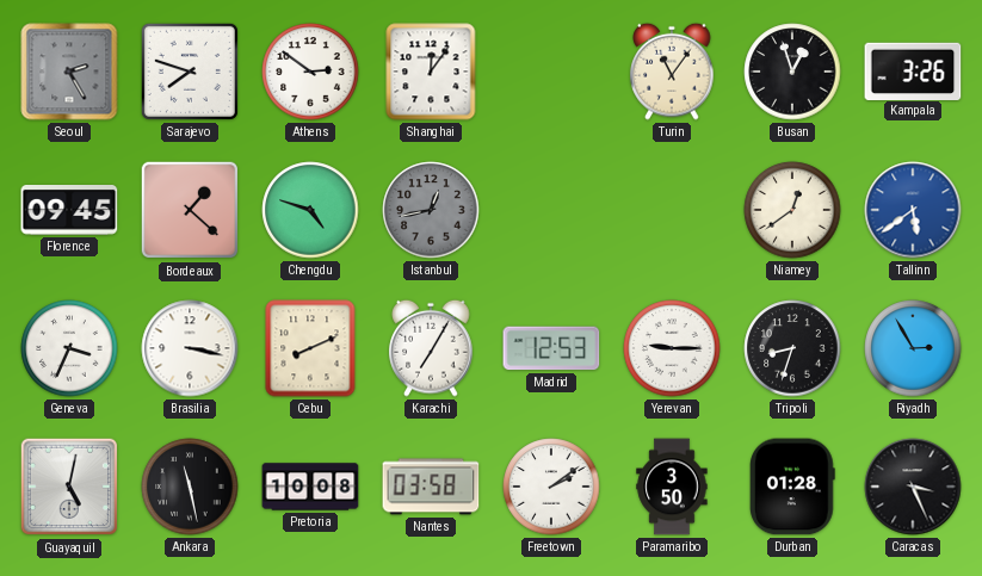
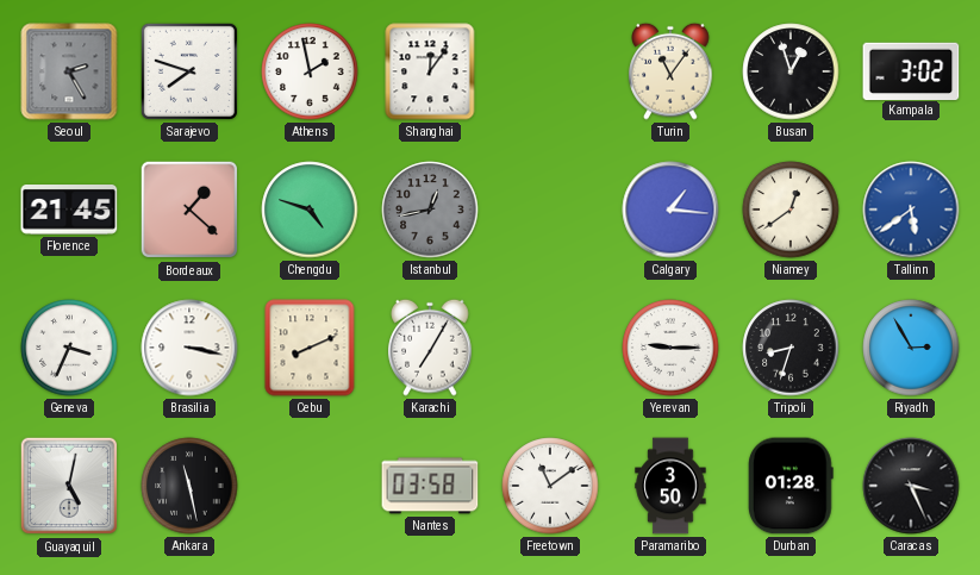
Athens: 2:51 -> 1:58
Kampala: 3:26 -> 3:02
Florence: 09:45 -> 21:45
Calgary: none -> 1:16
Madrid: 12:53 -> none
Pretoria: 10:08 -> none
Freetown: 2:09 -> 11:09
